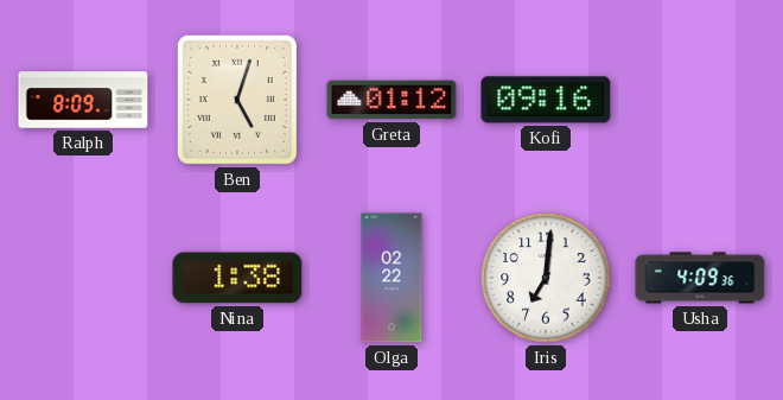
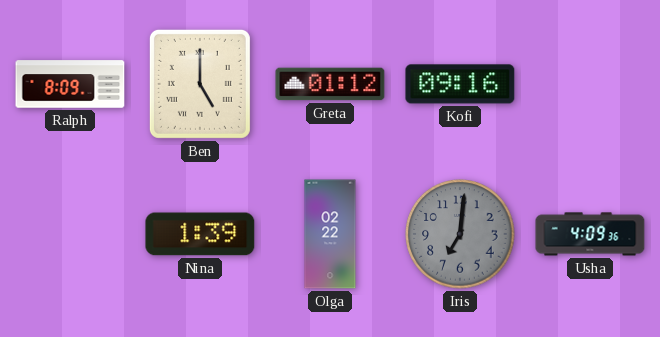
Ben: 5:03 -> 5:00
Nina: 1:38 -> 1:39
Iris dial: white -> grey
